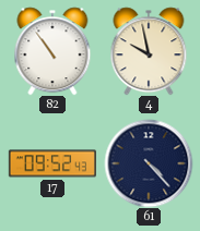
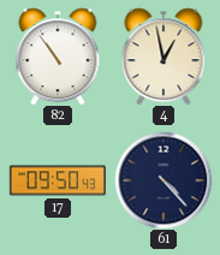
4: 9:58 -> 12:58
17: 09:52 -> 09:50
